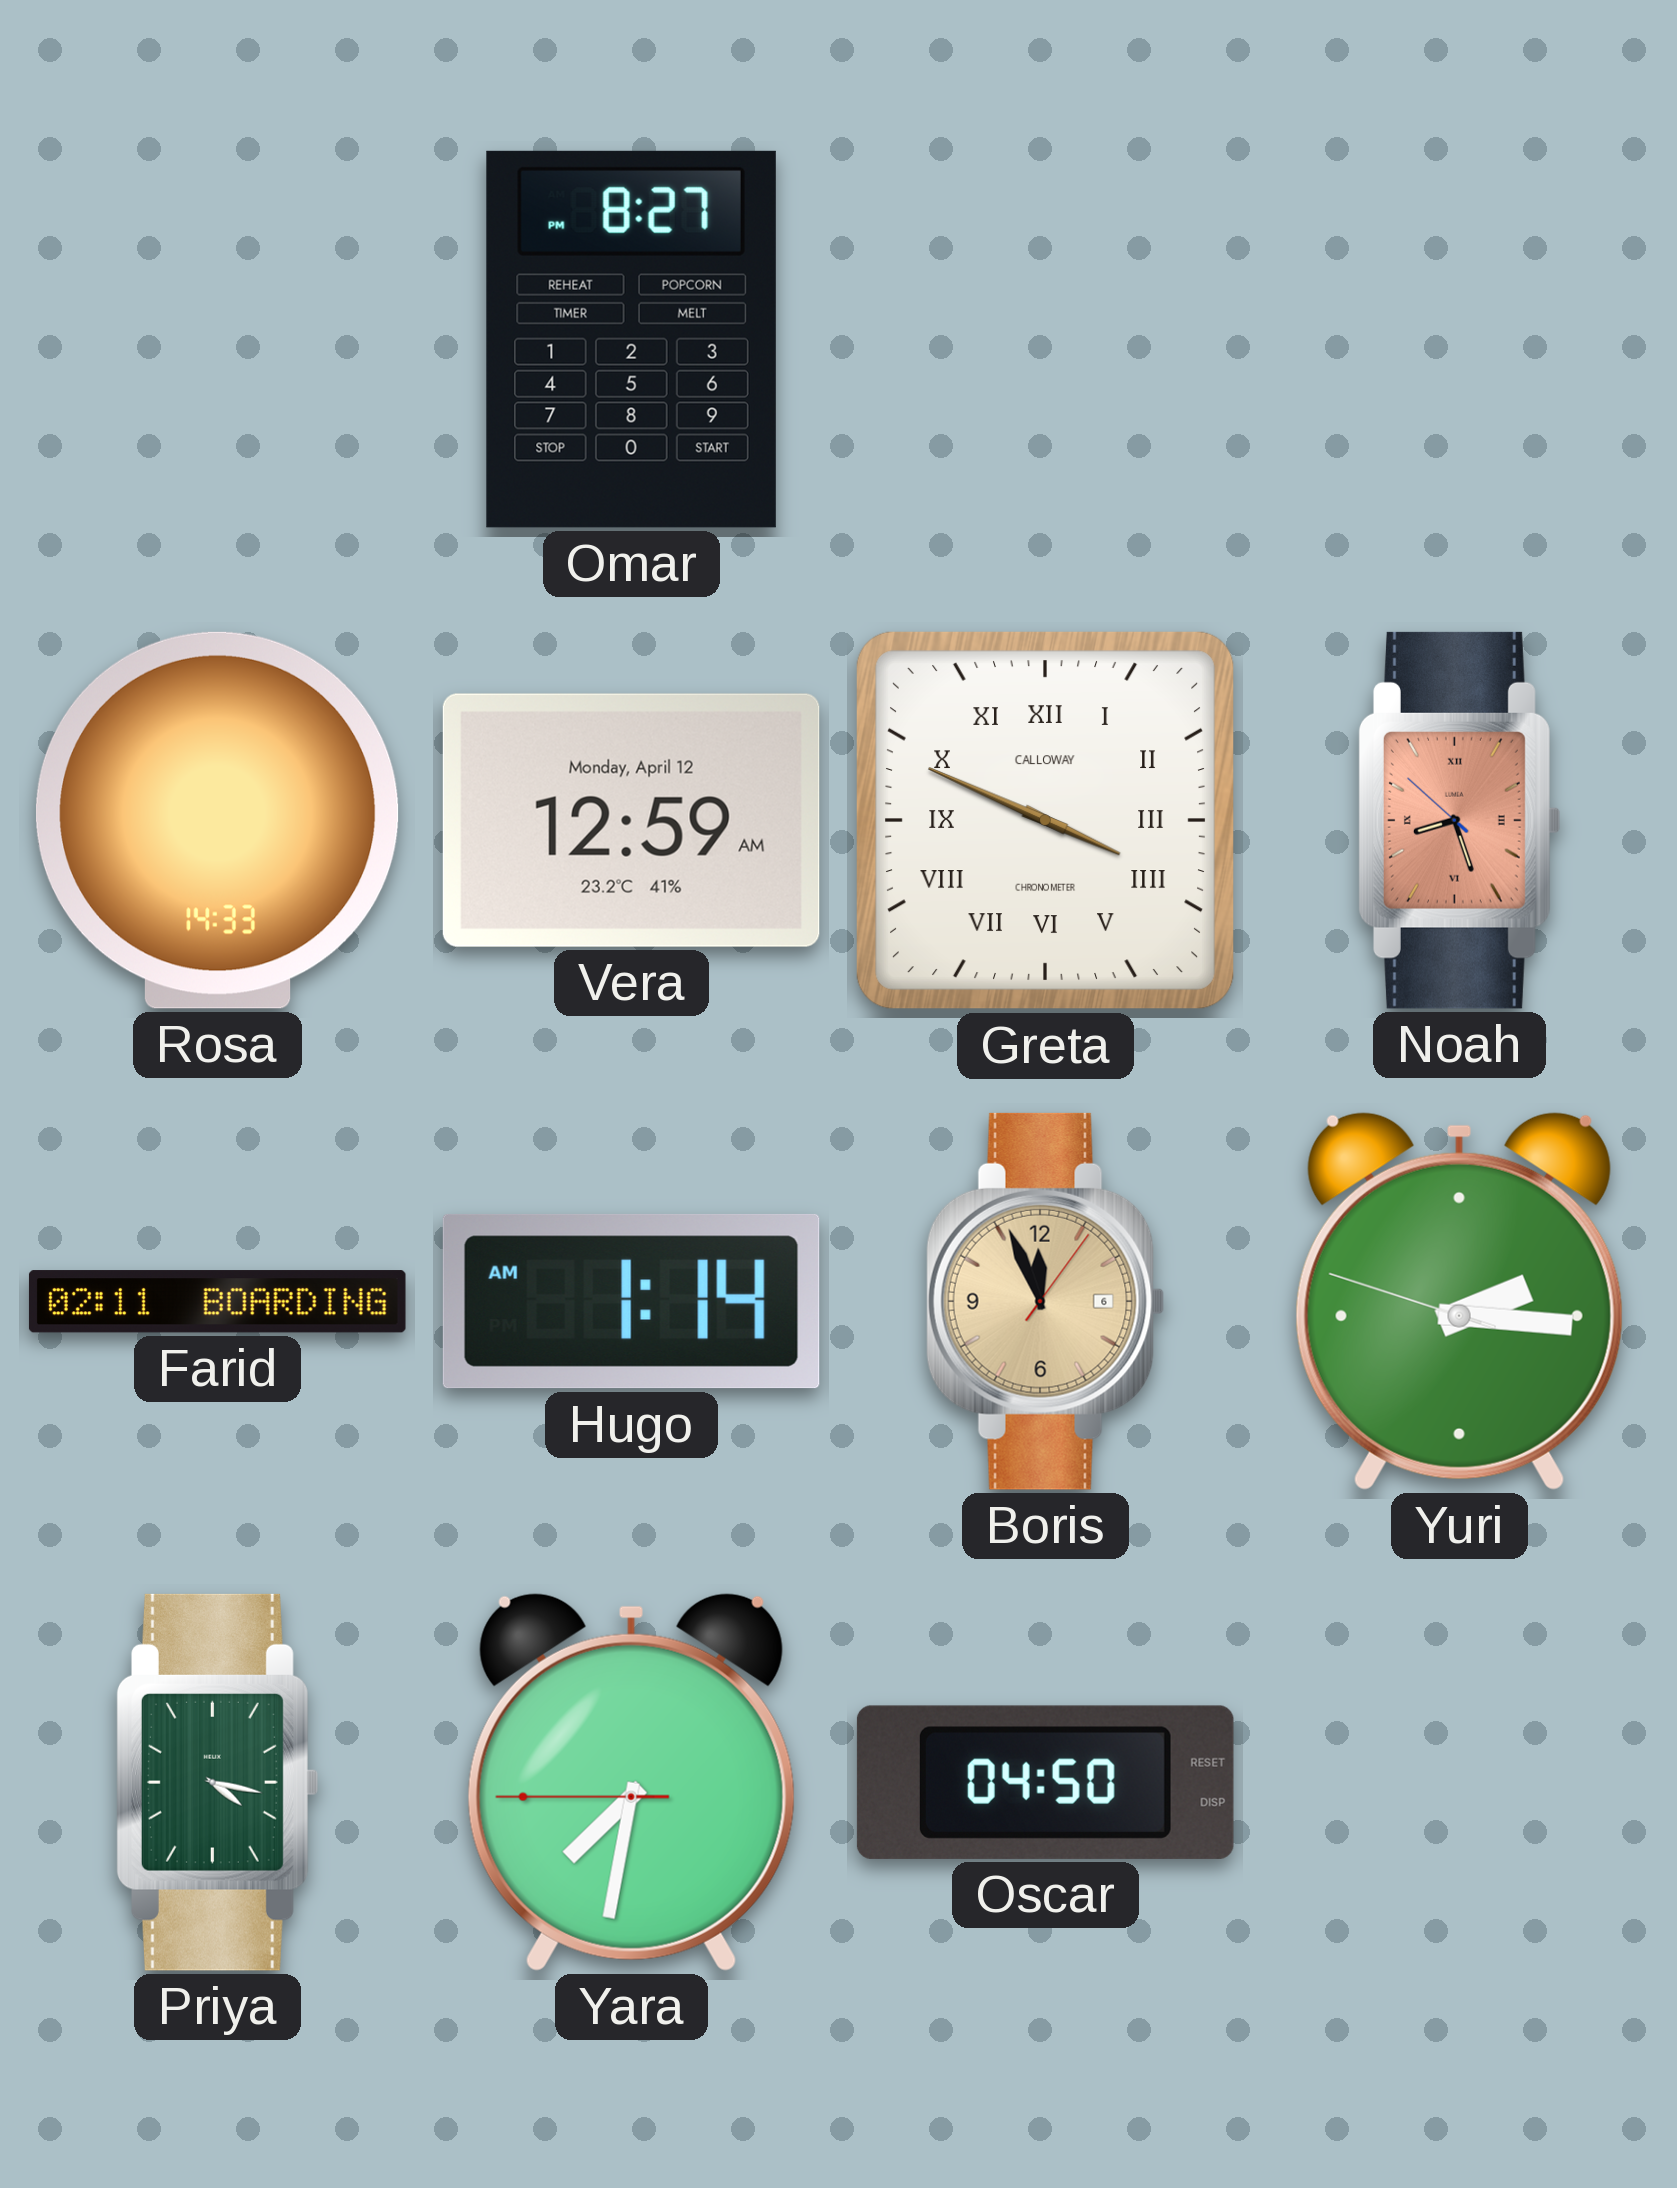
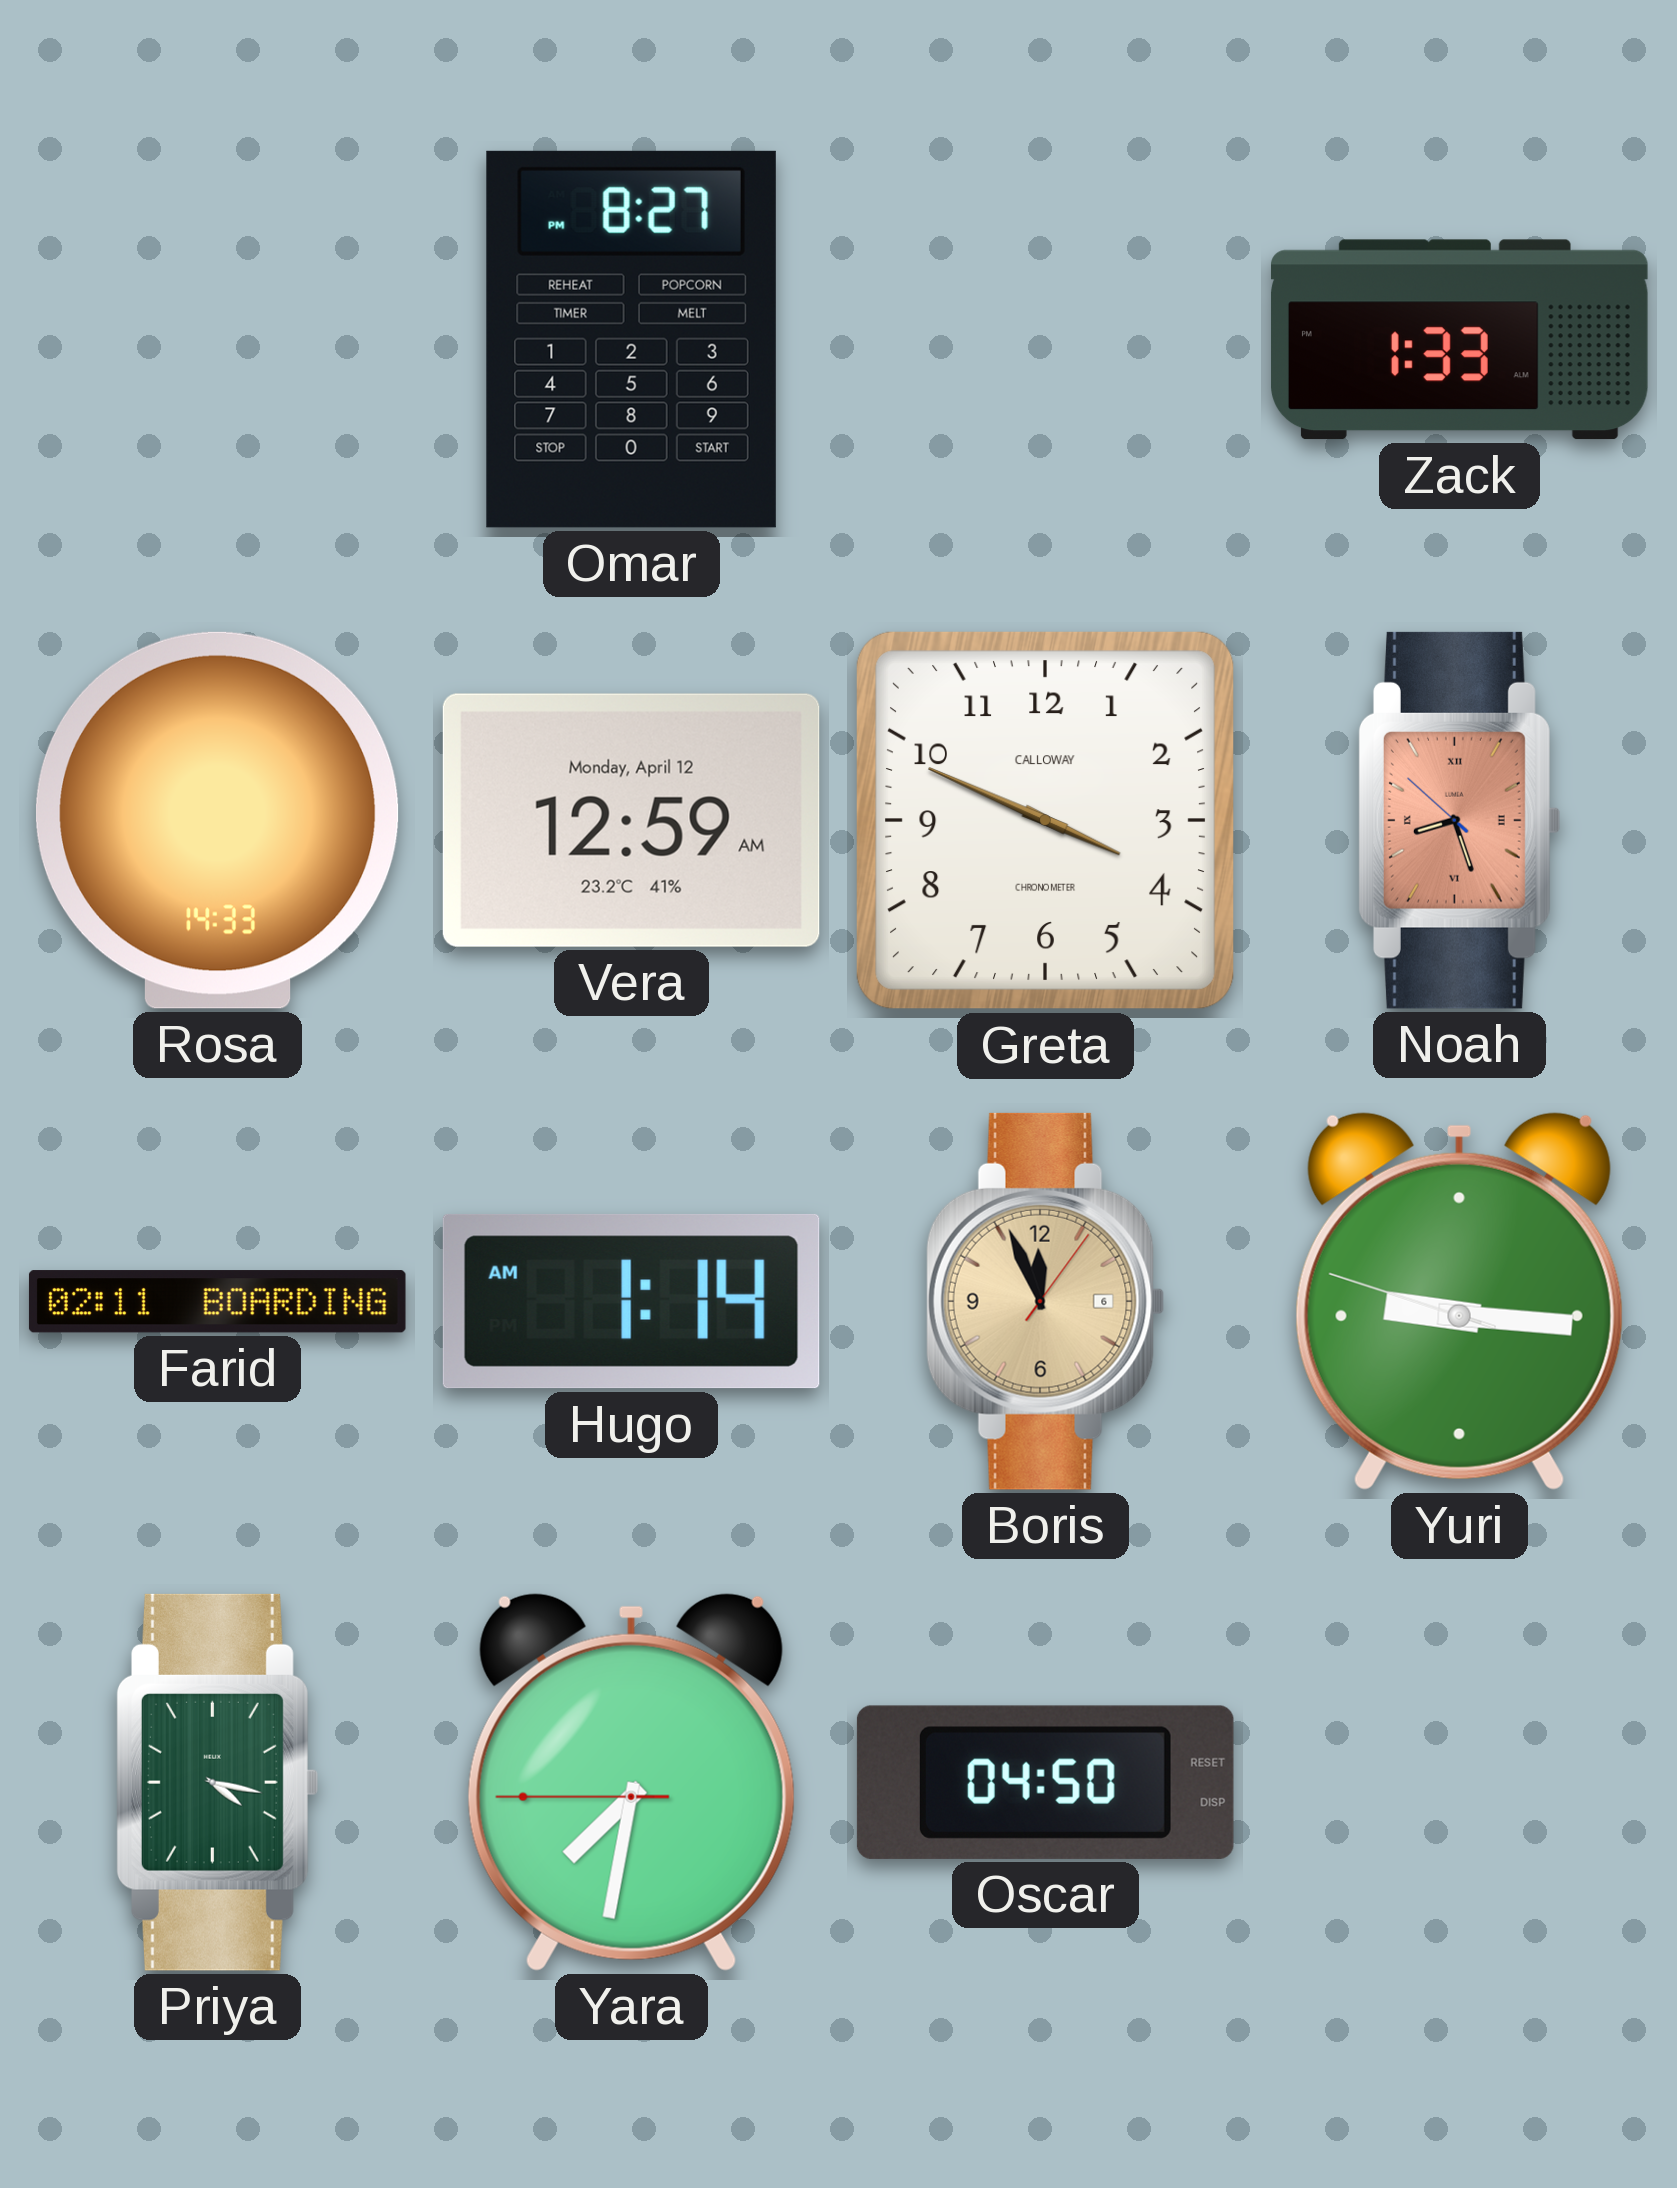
Zack: none -> 1:33
Greta numerals: Roman -> Arabic
Yuri: 2:15 -> 9:15
